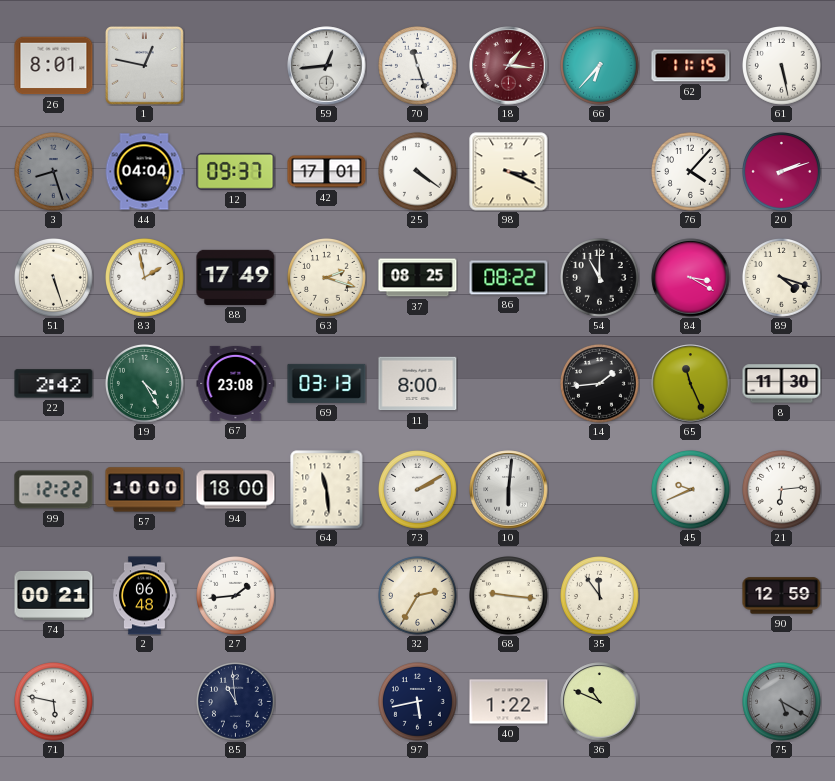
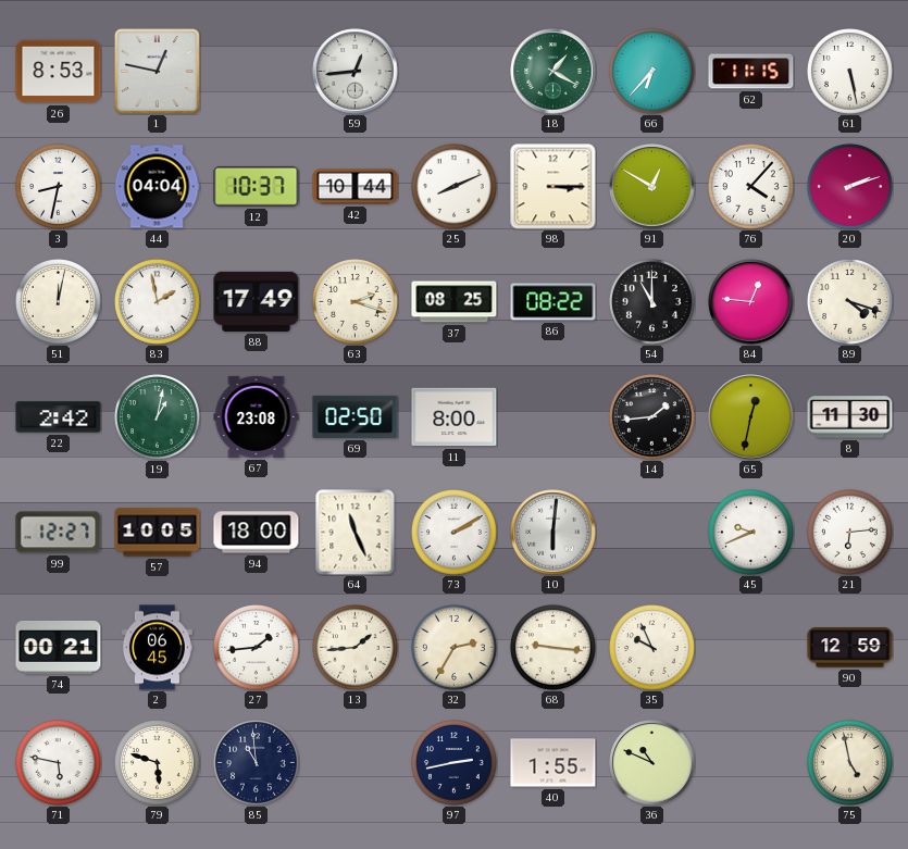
26: 8:01 -> 8:53
70: 11:27 -> none
18: 1:16 -> 1:20
18 dial: burgundy -> green
3: 8:27 -> 8:32
3 dial: grey -> white
12: 09:37 -> 10:37
42: 17:01 -> 10:44
25: 4:21 -> 8:11
98: 3:19 -> 3:15
91: none -> 12:50
51: 5:27 -> 12:02
84: 3:20 -> 12:46
19: 4:25 -> 1:02
69: 03:13 -> 02:50
65: 11:26 -> 12:32
99: 12:22 -> 12:27
57: 10:00 -> 10:05
64: 11:29 -> 11:26
2: 06:48 -> 06:45
13: none -> 1:44
35: 11:54 -> 9:56
79: none -> 5:48
97: 5:43 -> 2:43
40: 1:22 -> 1:55
75: 5:20 -> 4:58
75 dial: grey -> cream
